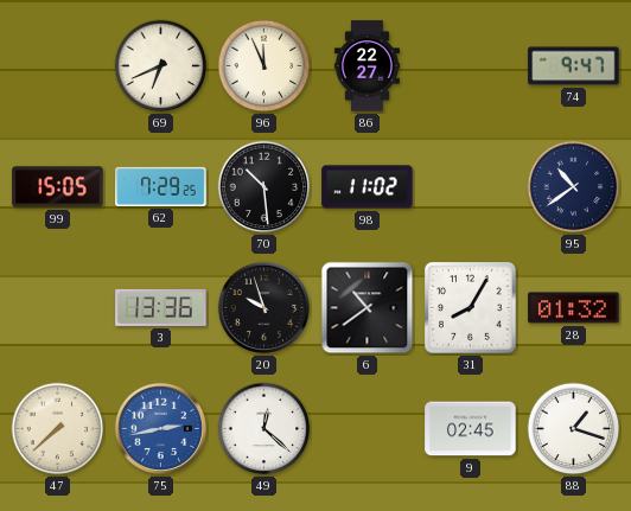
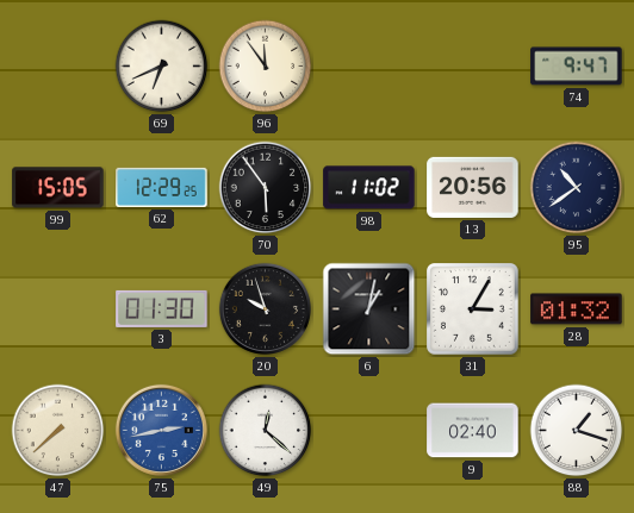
96: 11:56 -> 11:54
86: 22:27 -> none
62: 7:29 -> 12:29
70: 10:29 -> 5:54
13: none -> 20:56
3: 13:36 -> 01:30
6: 10:39 -> 1:02
31: 8:05 -> 3:05
9: 02:45 -> 02:40
